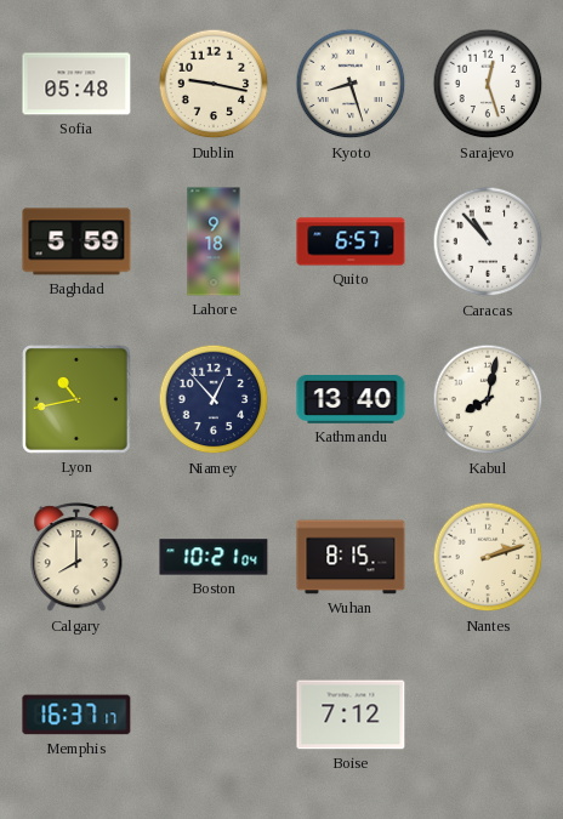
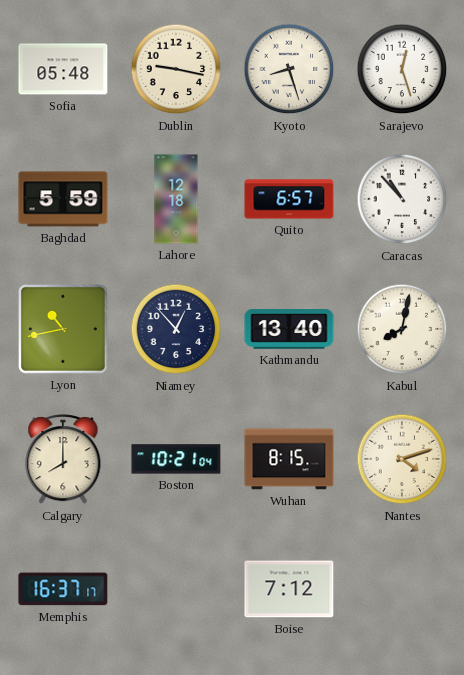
Lahore: 9:18 -> 12:18
Nantes: 2:12 -> 4:12
